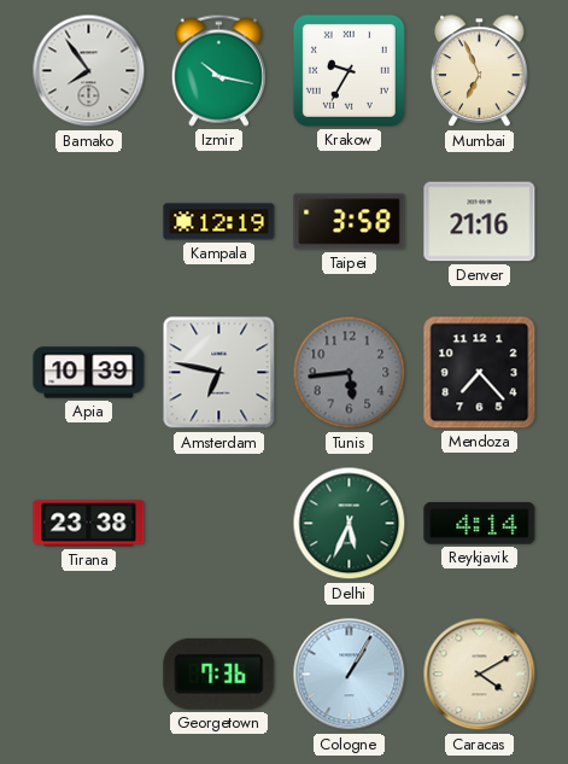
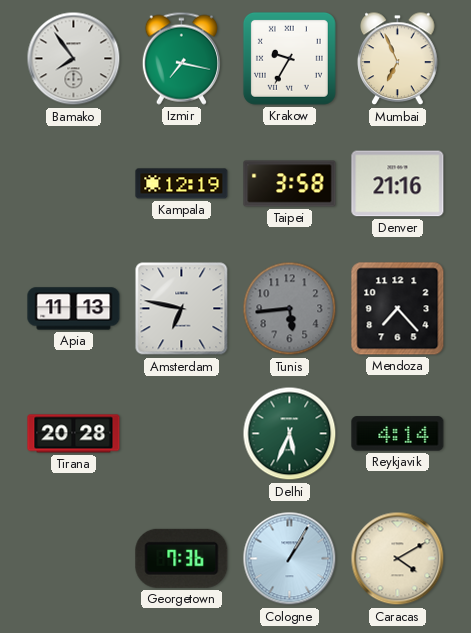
Izmir: 10:17 -> 7:17
Apia: 10:39 -> 11:13
Tirana: 23:38 -> 20:28
